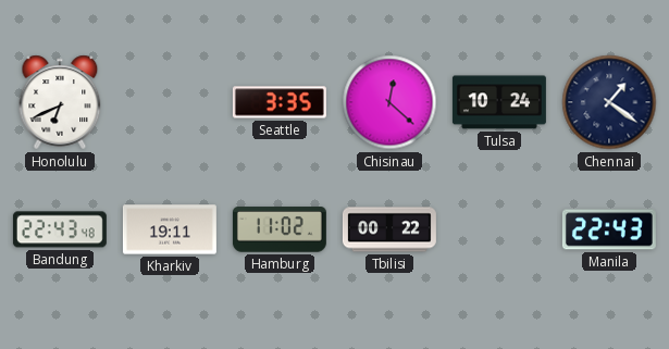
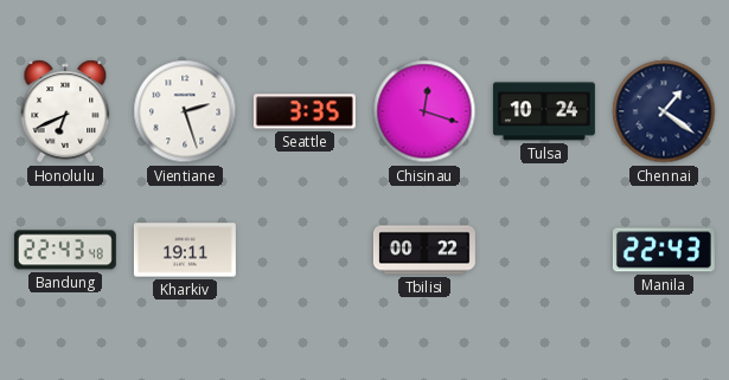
Vientiane: none -> 2:27
Chisinau: 12:22 -> 12:18
Hamburg: 11:02 -> none
